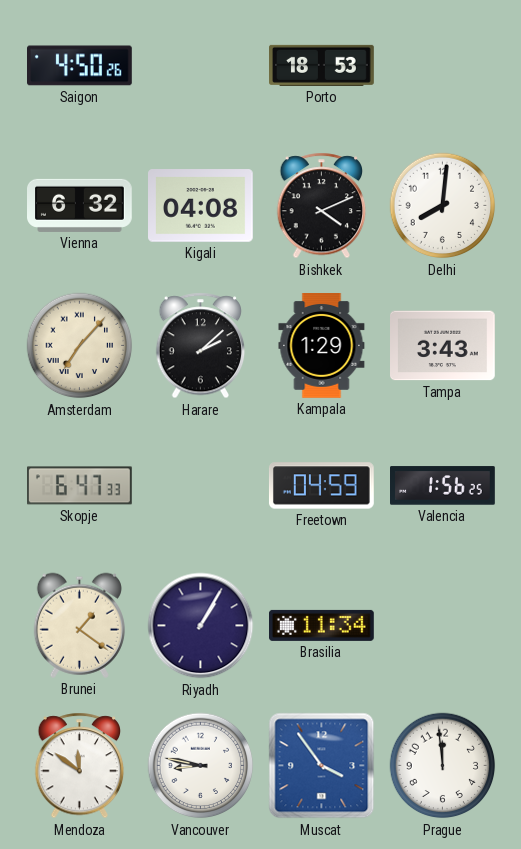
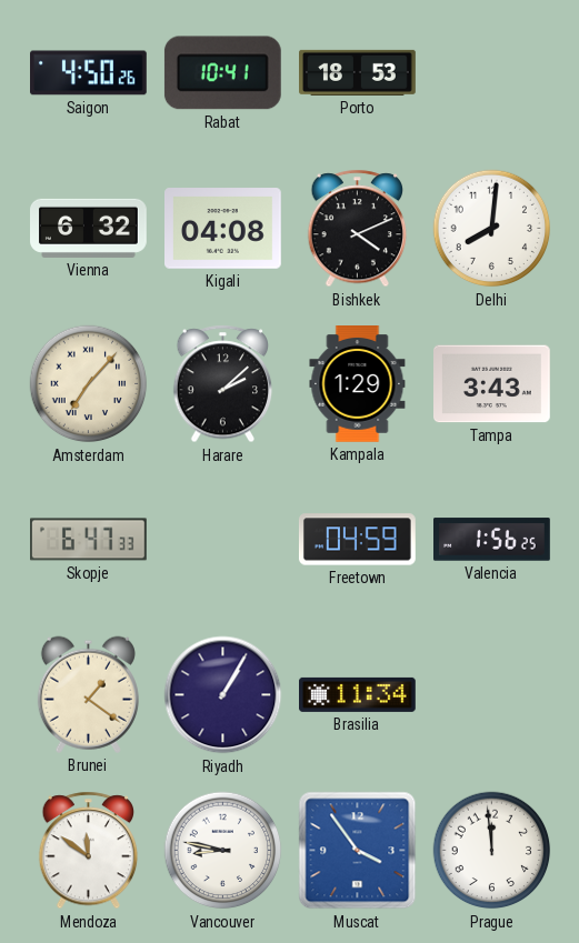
Rabat: none -> 10:41
